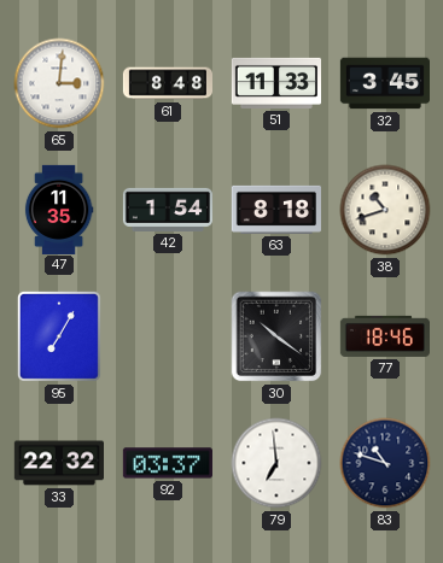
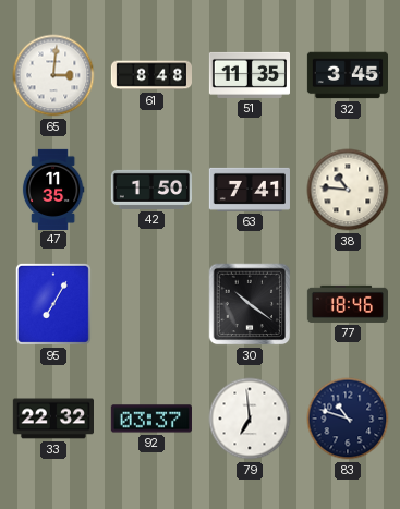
51: 11:33 -> 11:35
42: 1:54 -> 1:50
63: 8:18 -> 7:41
38: 10:42 -> 10:46
